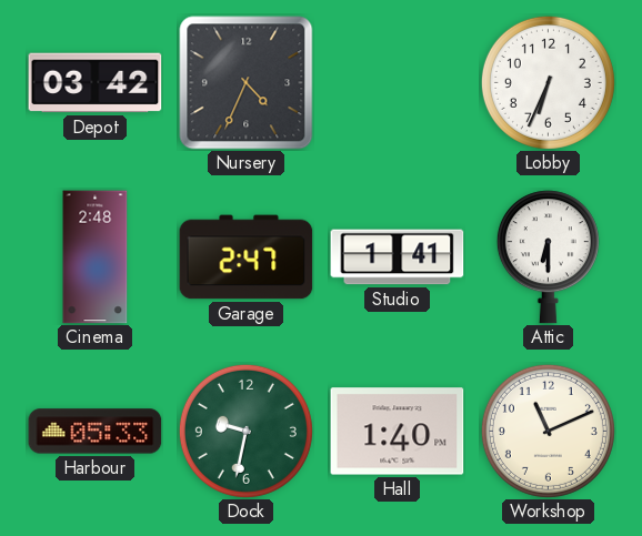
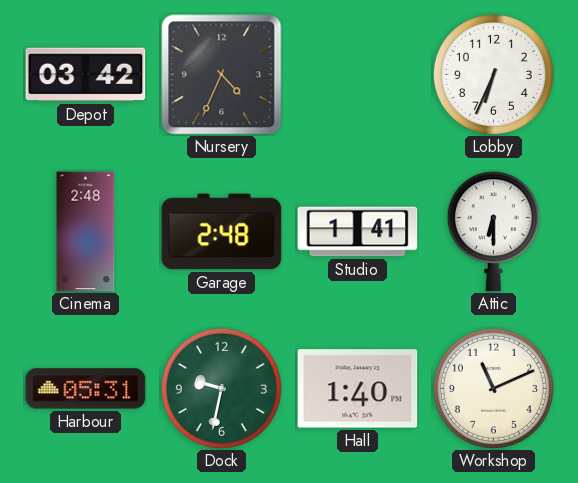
Garage: 2:47 -> 2:48
Harbour: 05:33 -> 05:31
